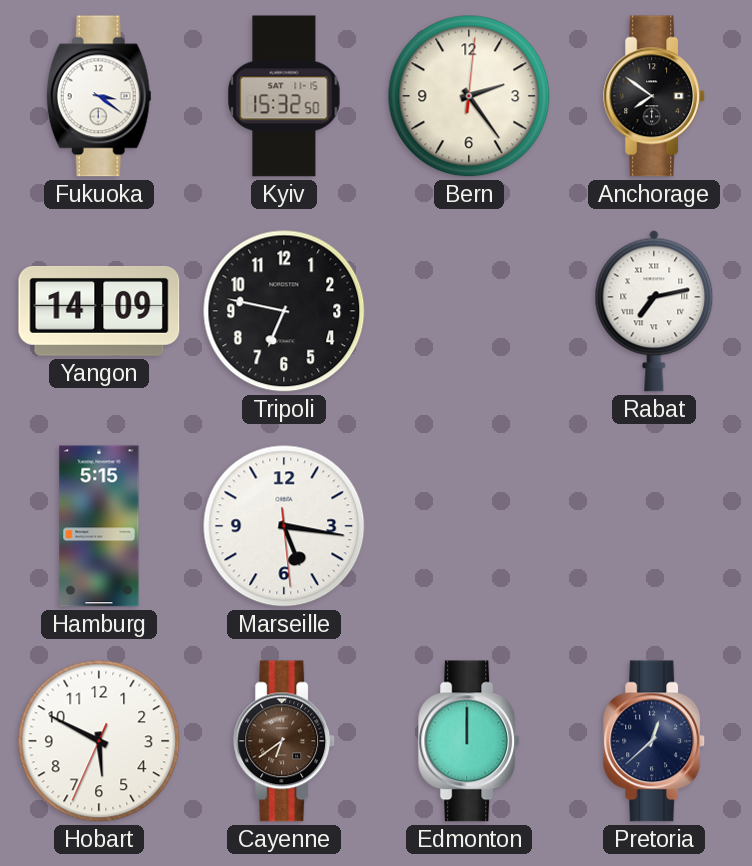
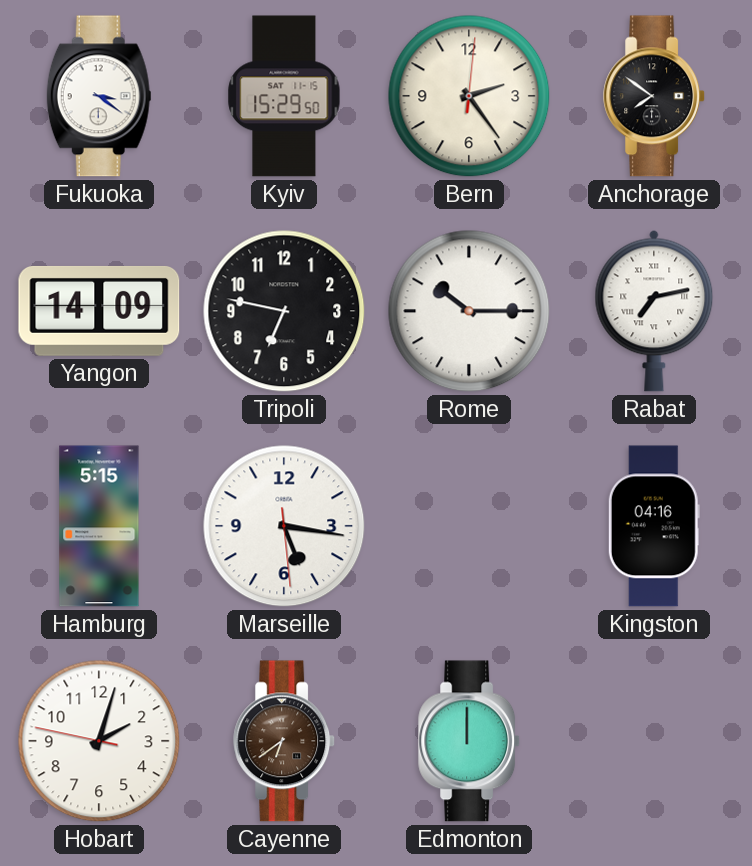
Kyiv: 15:32 -> 15:29
Rome: none -> 10:15
Kingston: none -> 04:16
Hobart: 5:49 -> 2:02
Pretoria: 12:38 -> none
